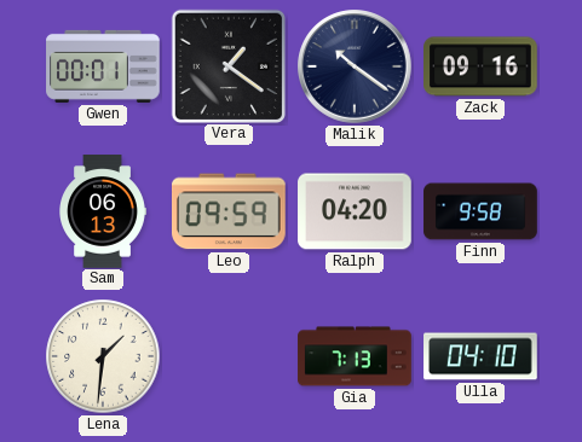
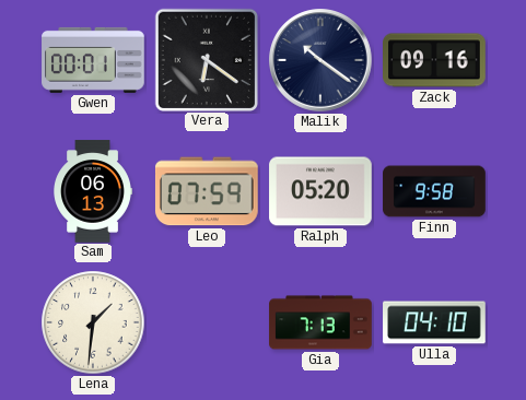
Vera: 1:21 -> 6:21
Leo: 09:59 -> 07:59
Ralph: 04:20 -> 05:20
